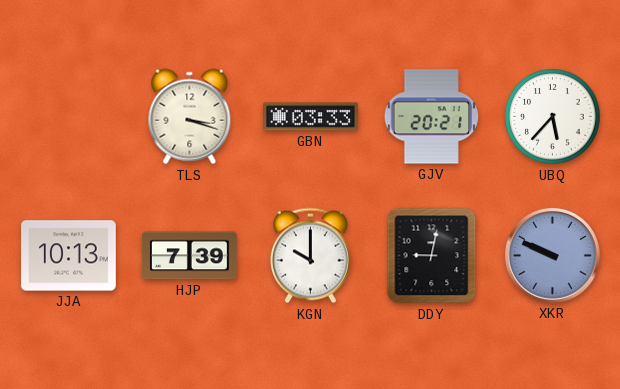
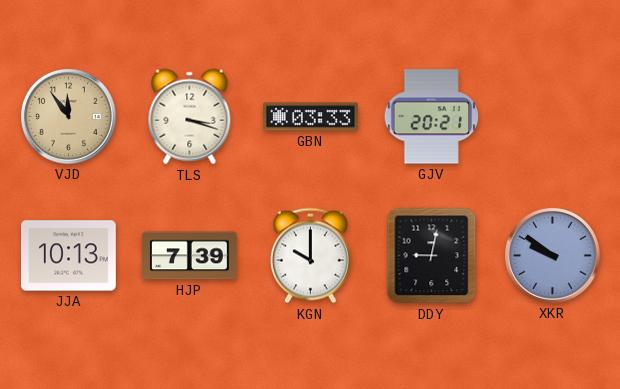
VJD: none -> 11:54
UBQ: 5:37 -> none
XKR: 9:49 -> 9:51
